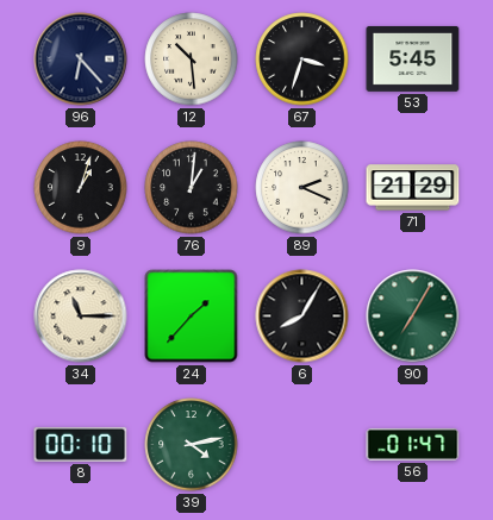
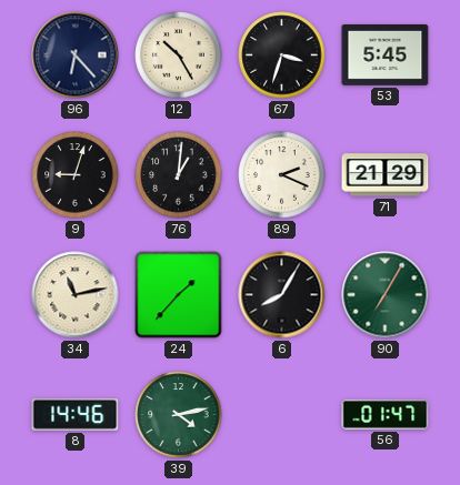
12: 10:29 -> 10:25
9: 1:03 -> 9:03
34: 11:15 -> 11:13
8: 00:10 -> 14:46
